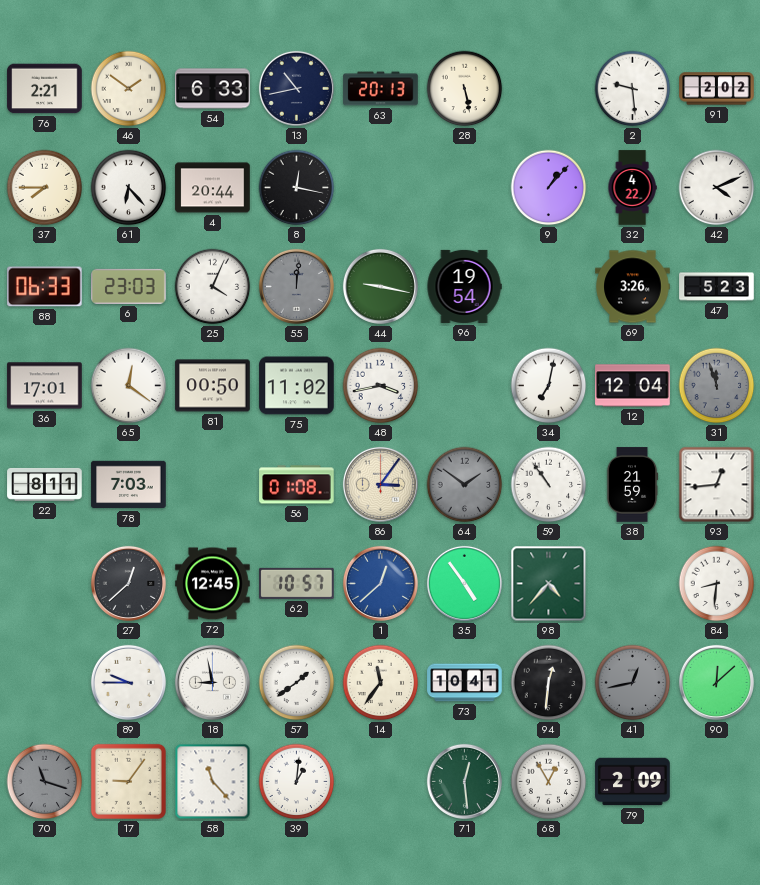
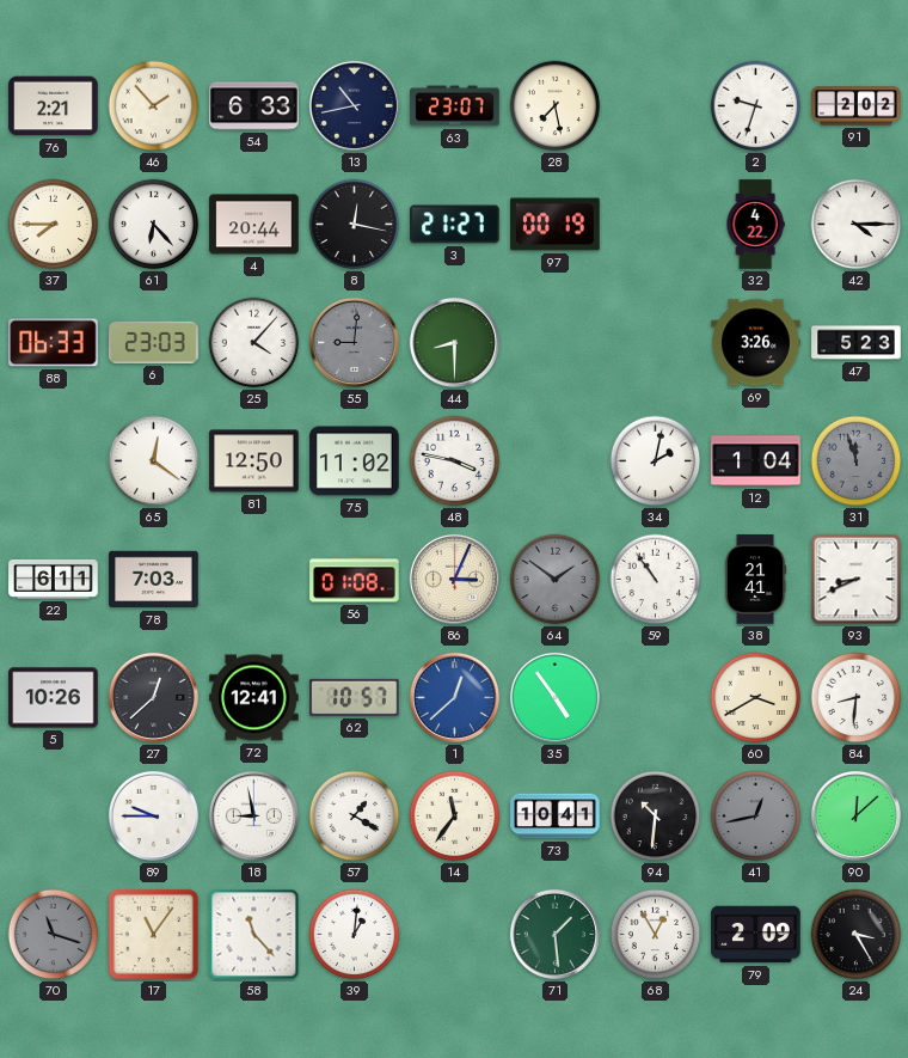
46: 1:51 -> 1:53
63: 20:13 -> 23:07
28: 5:28 -> 7:28
2: 9:29 -> 9:33
3: none -> 21:27
97: none -> 00:19
9: 1:07 -> none
42: 4:11 -> 4:15
25: 4:04 -> 4:07
55: 12:01 -> 9:01
44: 9:17 -> 8:30
96: 19:54 -> none
36: 17:01 -> none
81: 00:50 -> 12:50
48: 3:43 -> 3:47
34: 7:02 -> 2:02
12: 12:04 -> 1:04
22: 8:11 -> 6:11
86: 3:06 -> 3:04
38: 21:59 -> 21:41
93: 12:44 -> 8:41
5: none -> 10:26
72: 12:45 -> 12:41
98: 4:37 -> none
60: none -> 3:40
57: 1:39 -> 1:20
94: 12:31 -> 10:31
17: 9:06 -> 11:06
71: 12:29 -> 1:29
24: none -> 3:25
